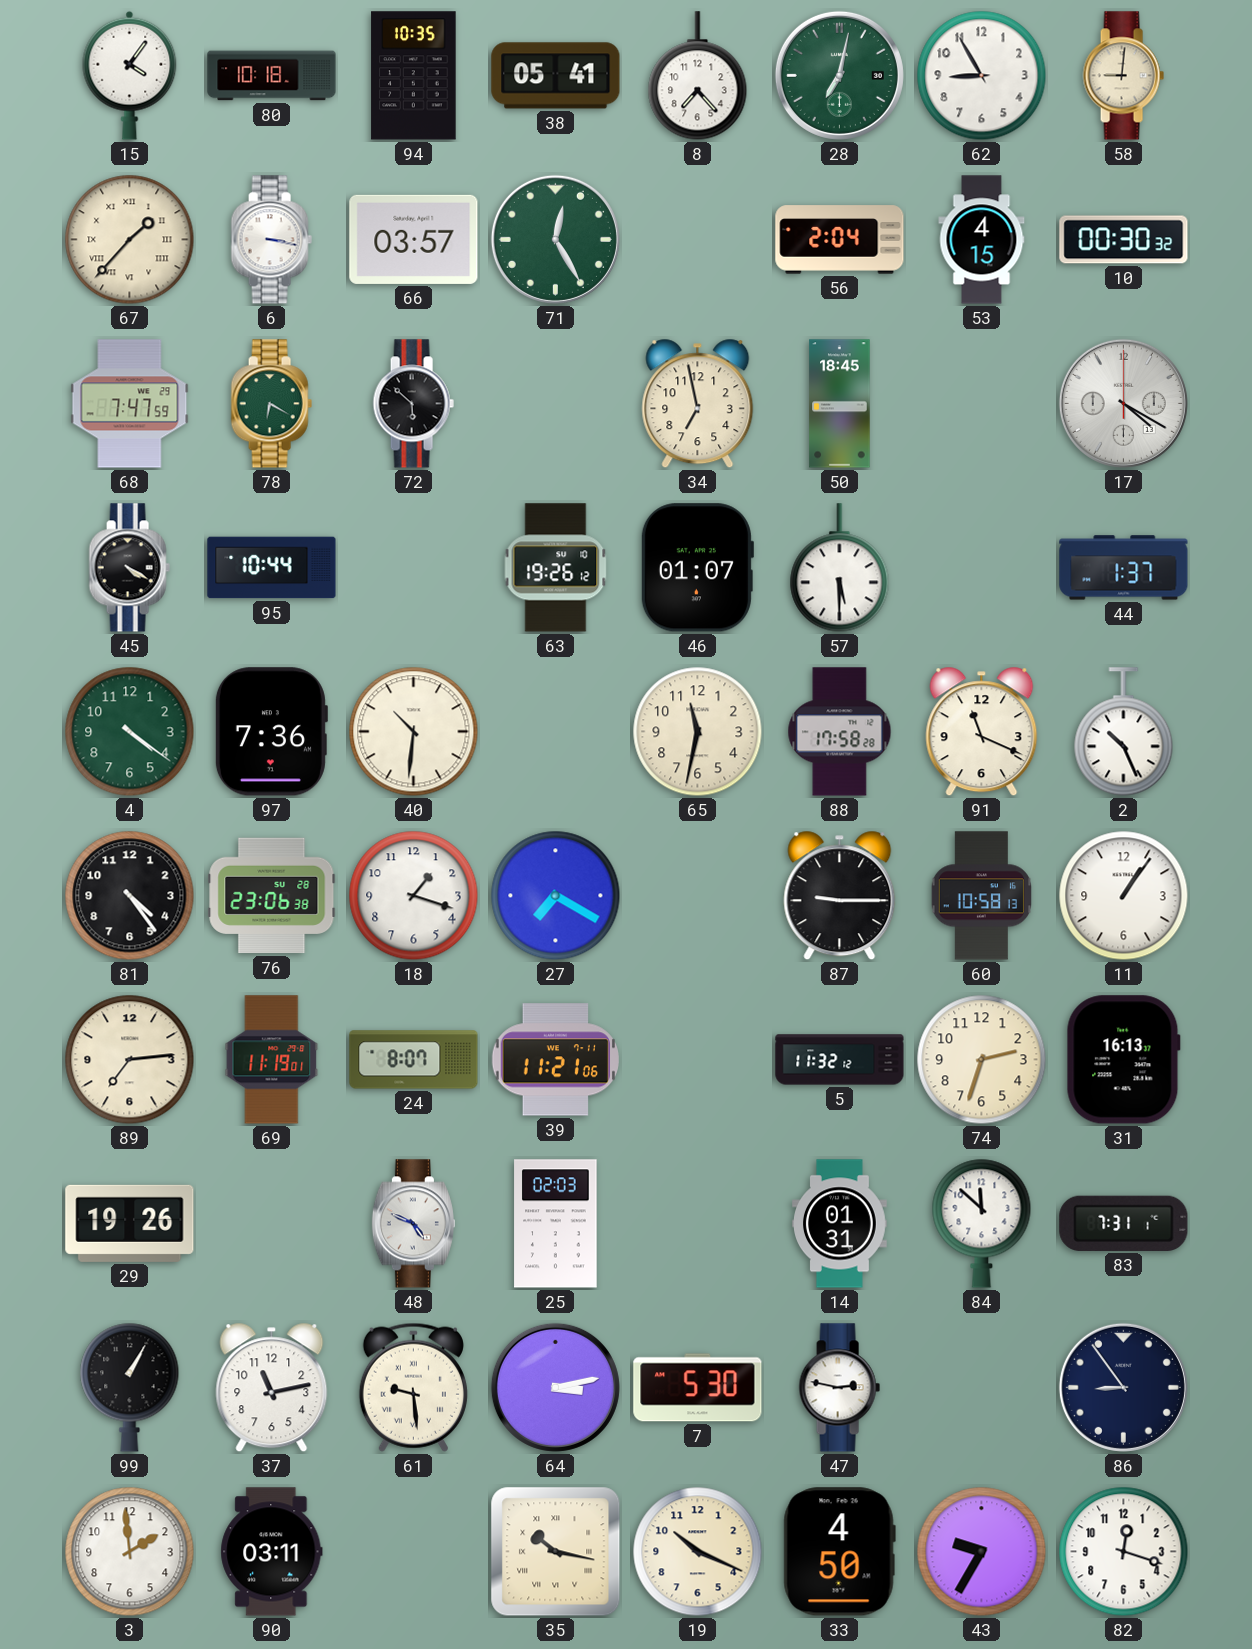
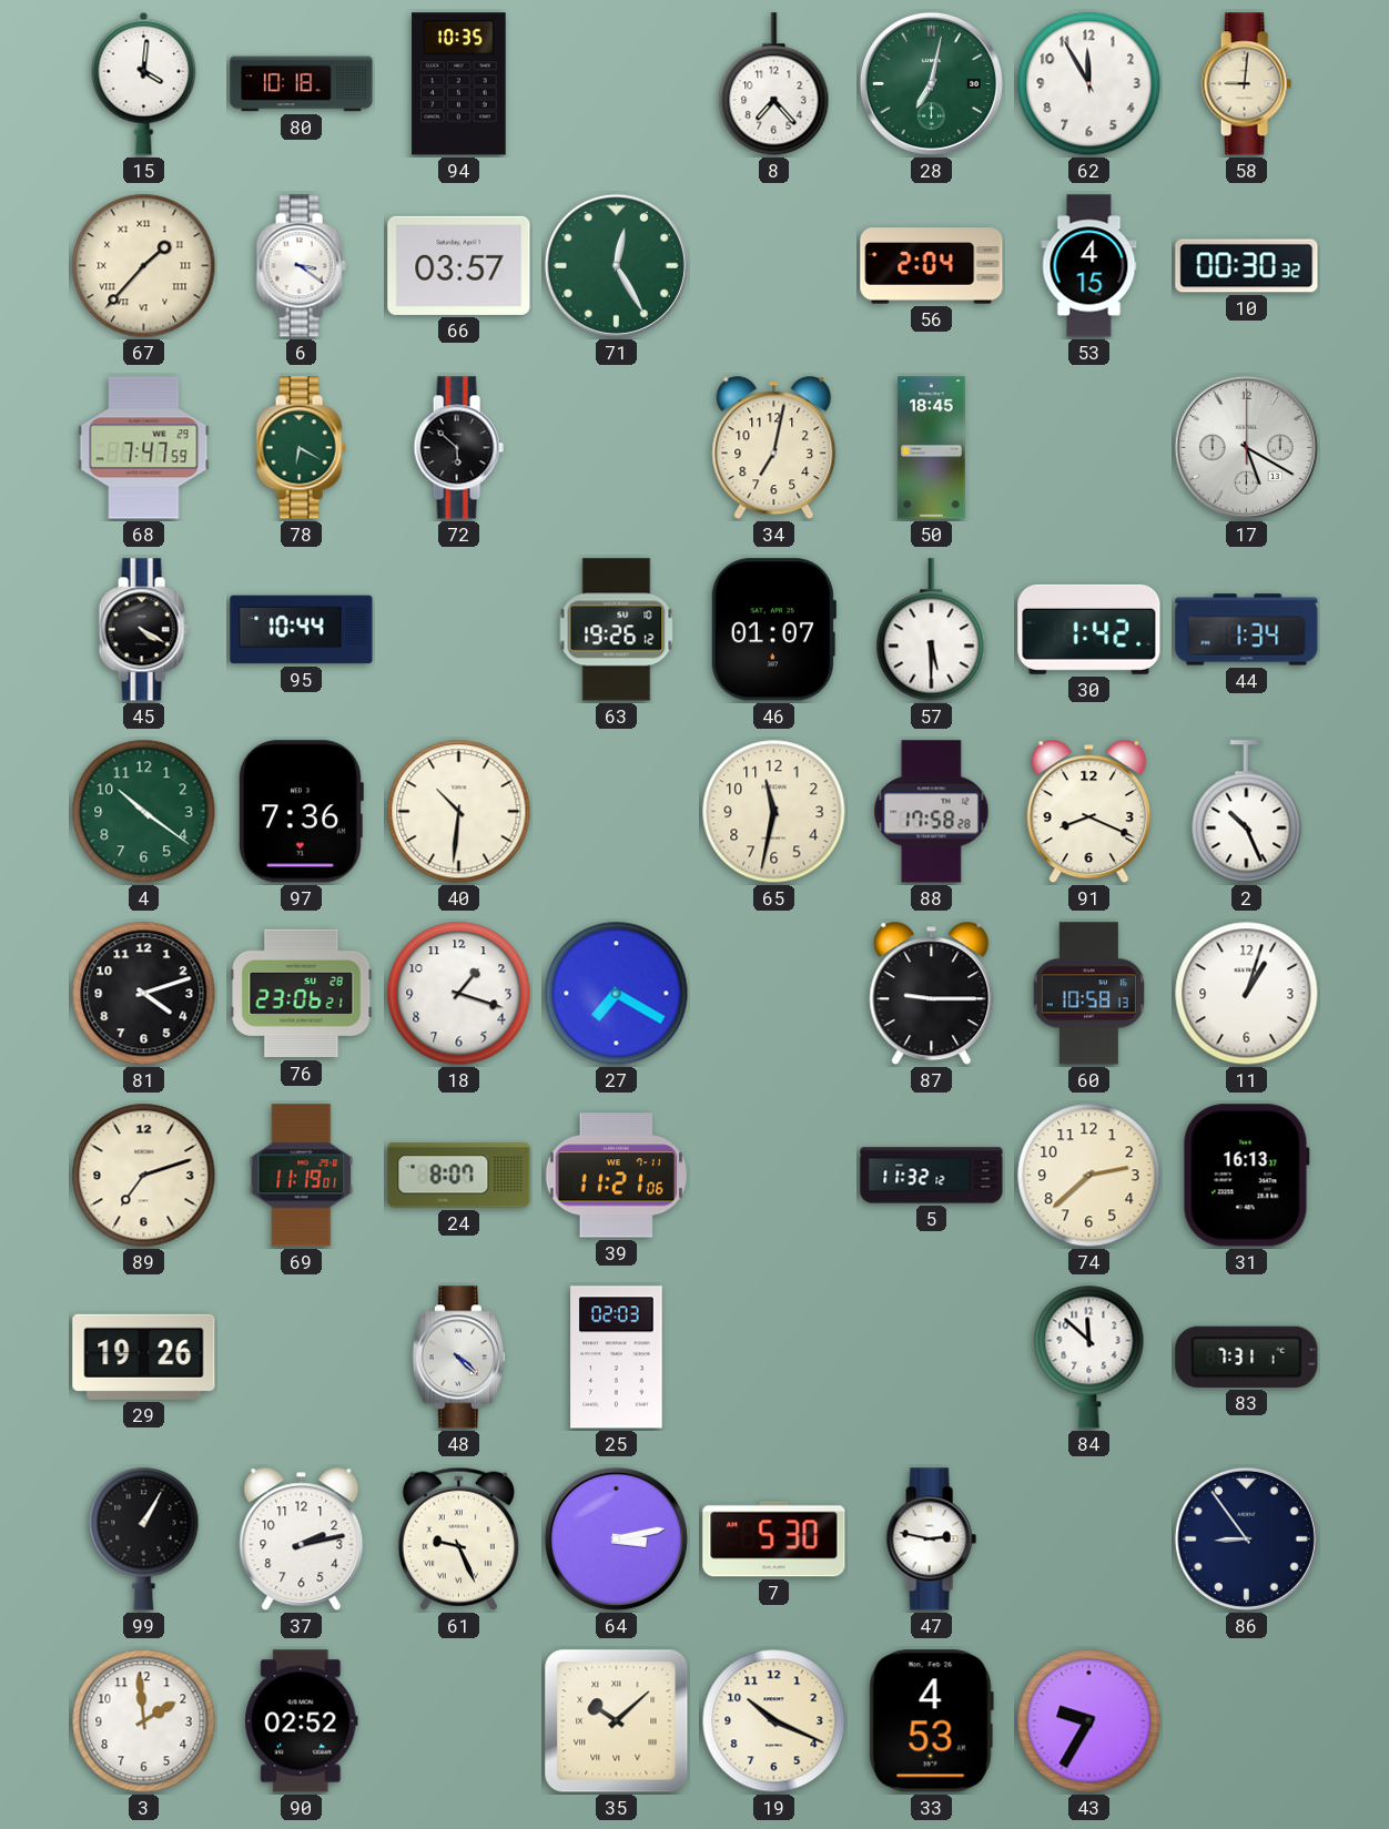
15: 4:06 -> 4:01
38: 05:41 -> none
62: 8:55 -> 11:55
6: 3:17 -> 3:21
34: 6:58 -> 7:02
17: 4:20 -> 5:20
30: none -> 1:42
44: 1:37 -> 1:34
4: 4:21 -> 10:21
91: 11:19 -> 8:19
81: 4:24 -> 4:12
76: 23:06:38 -> 23:06:21
11: 1:06 -> 1:03
89: 7:14 -> 7:12
74: 2:33 -> 2:38
48: 4:49 -> 4:22
14: 01:31 -> none
37: 11:13 -> 2:13
61: 9:29 -> 9:26
90: 03:11 -> 02:52
35: 10:17 -> 10:08
33: 4:50 -> 4:53
82: 12:18 -> none
